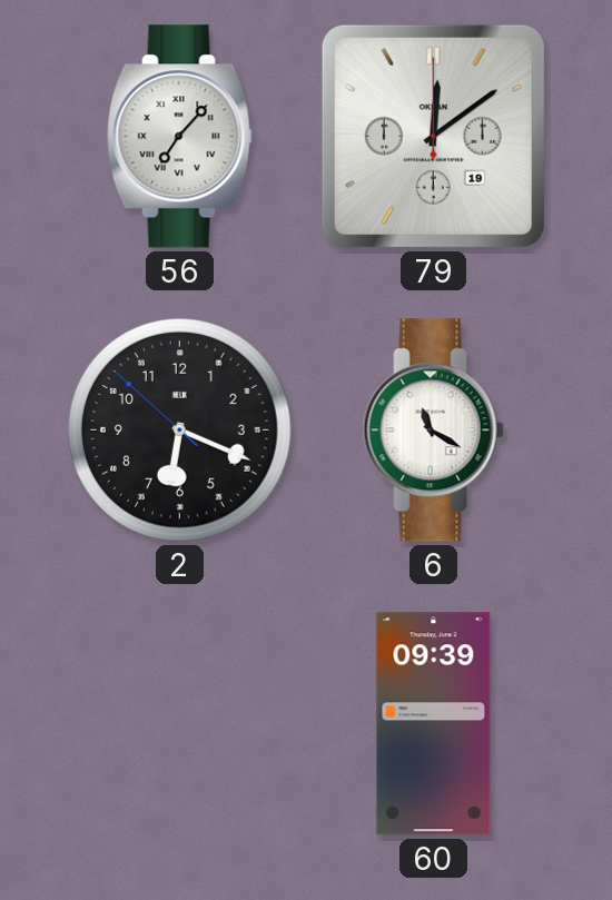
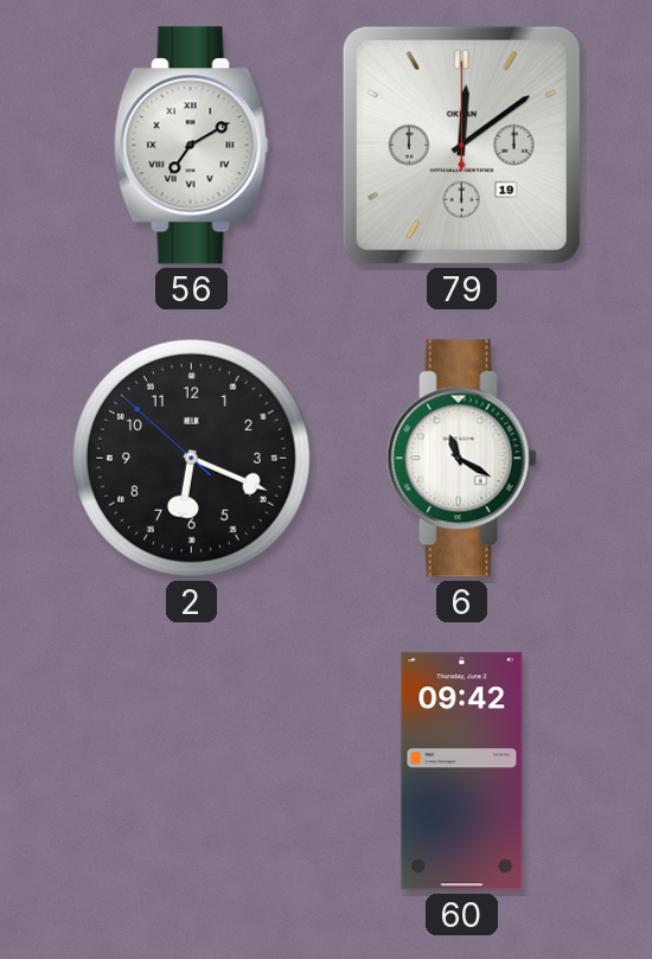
56: 7:07 -> 7:10
60: 09:39 -> 09:42
